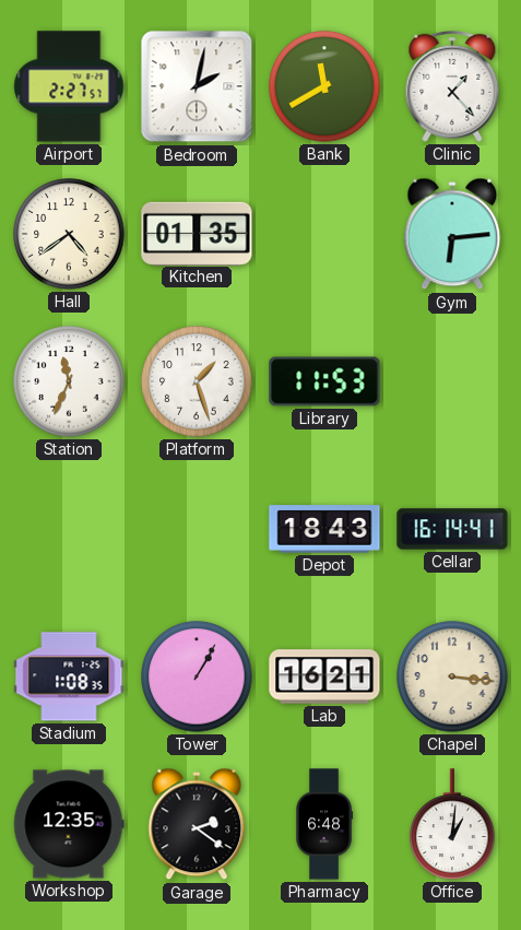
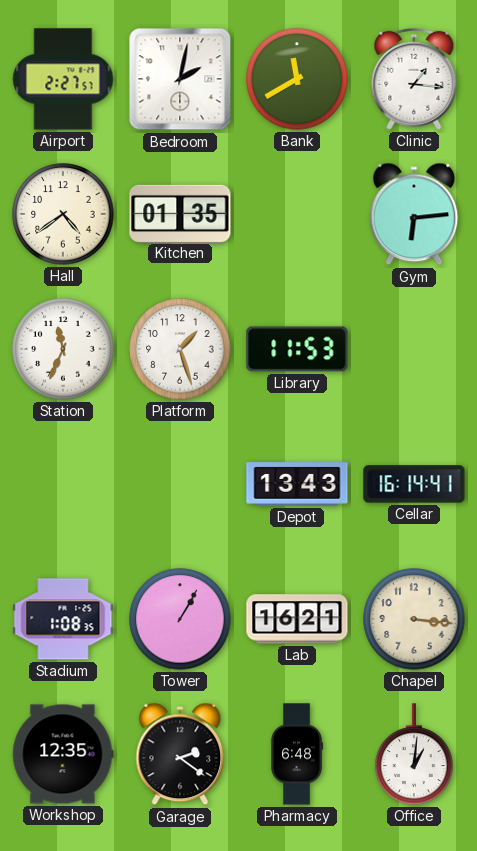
Clinic: 1:23 -> 1:16
Depot: 18:43 -> 13:43
